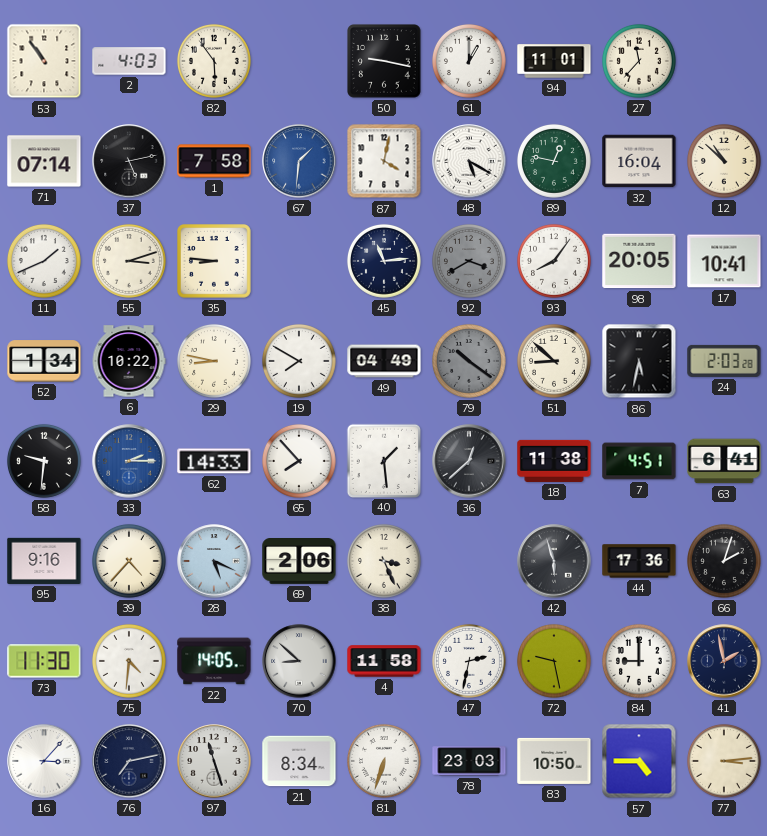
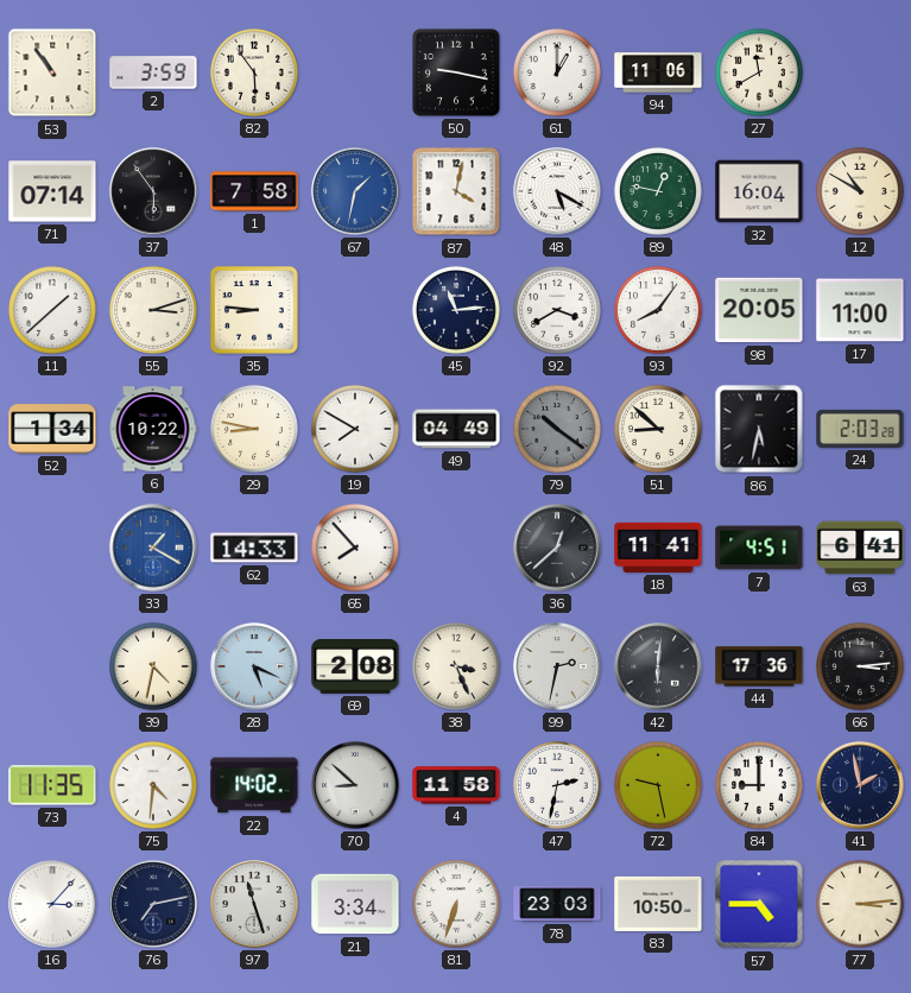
2: 4:03 -> 3:59
94: 11:01 -> 11:06
27: 11:37 -> 11:40
37: 5:13 -> 5:54
67: 1:31 -> 1:32
12: 10:52 -> 10:50
11: 1:41 -> 1:38
92 dial: grey -> white
17: 10:41 -> 11:00
58: 9:31 -> none
33: 2:15 -> 1:20
40: 1:29 -> none
18: 11:38 -> 11:41
95: 9:16 -> none
39: 4:37 -> 4:32
69: 2:06 -> 2:08
99: none -> 2:32
42: 5:57 -> 6:01
66: 2:03 -> 3:14
73: 11:30 -> 11:35
22: 14:05 -> 14:02
21: 8:34 -> 3:34
